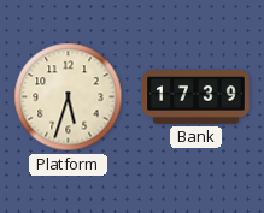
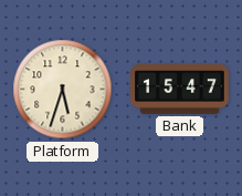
Bank: 17:39 -> 15:47
